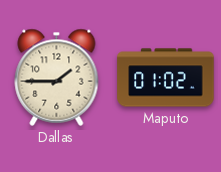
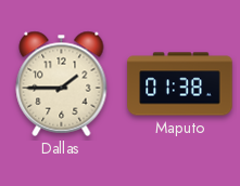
Maputo: 01:02 -> 01:38
